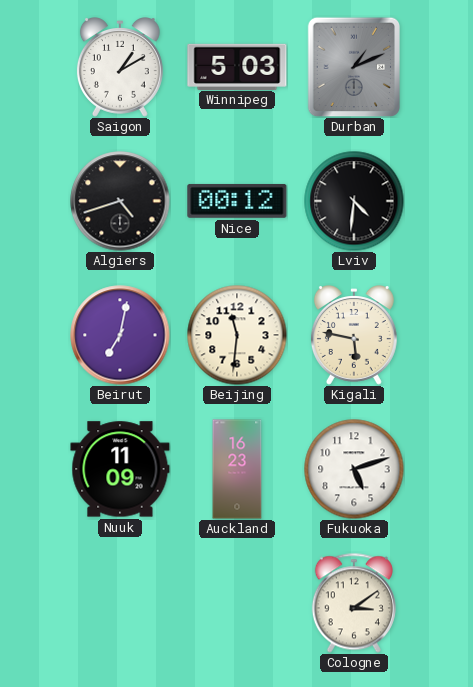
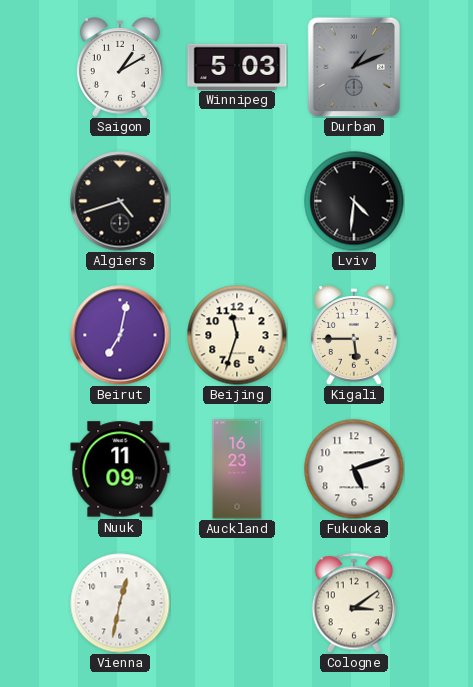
Nice: 00:12 -> none
Beijing: 11:31 -> 11:33
Kigali: 5:47 -> 5:45
Vienna: none -> 12:32
